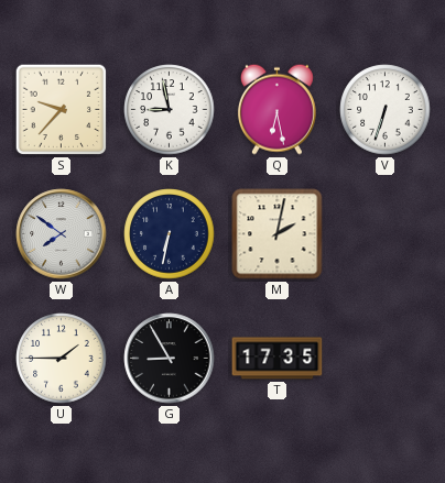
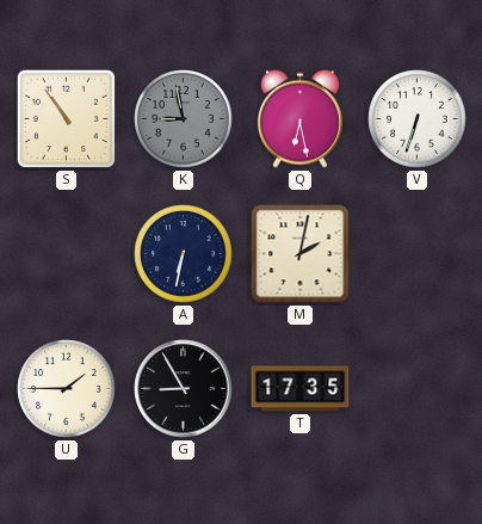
S: 9:37 -> 10:54
K dial: white -> grey
W: 7:51 -> none
